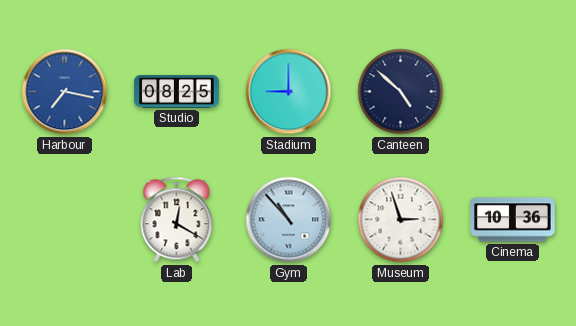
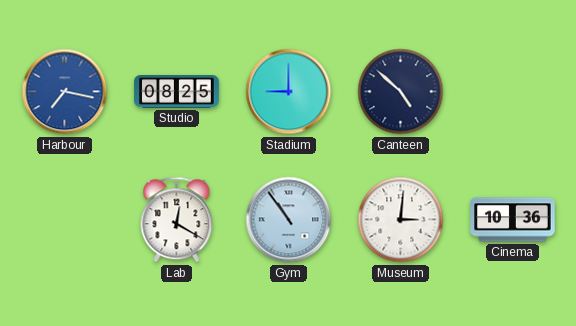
Gym: 10:53 -> 10:54
Museum: 2:57 -> 3:01
